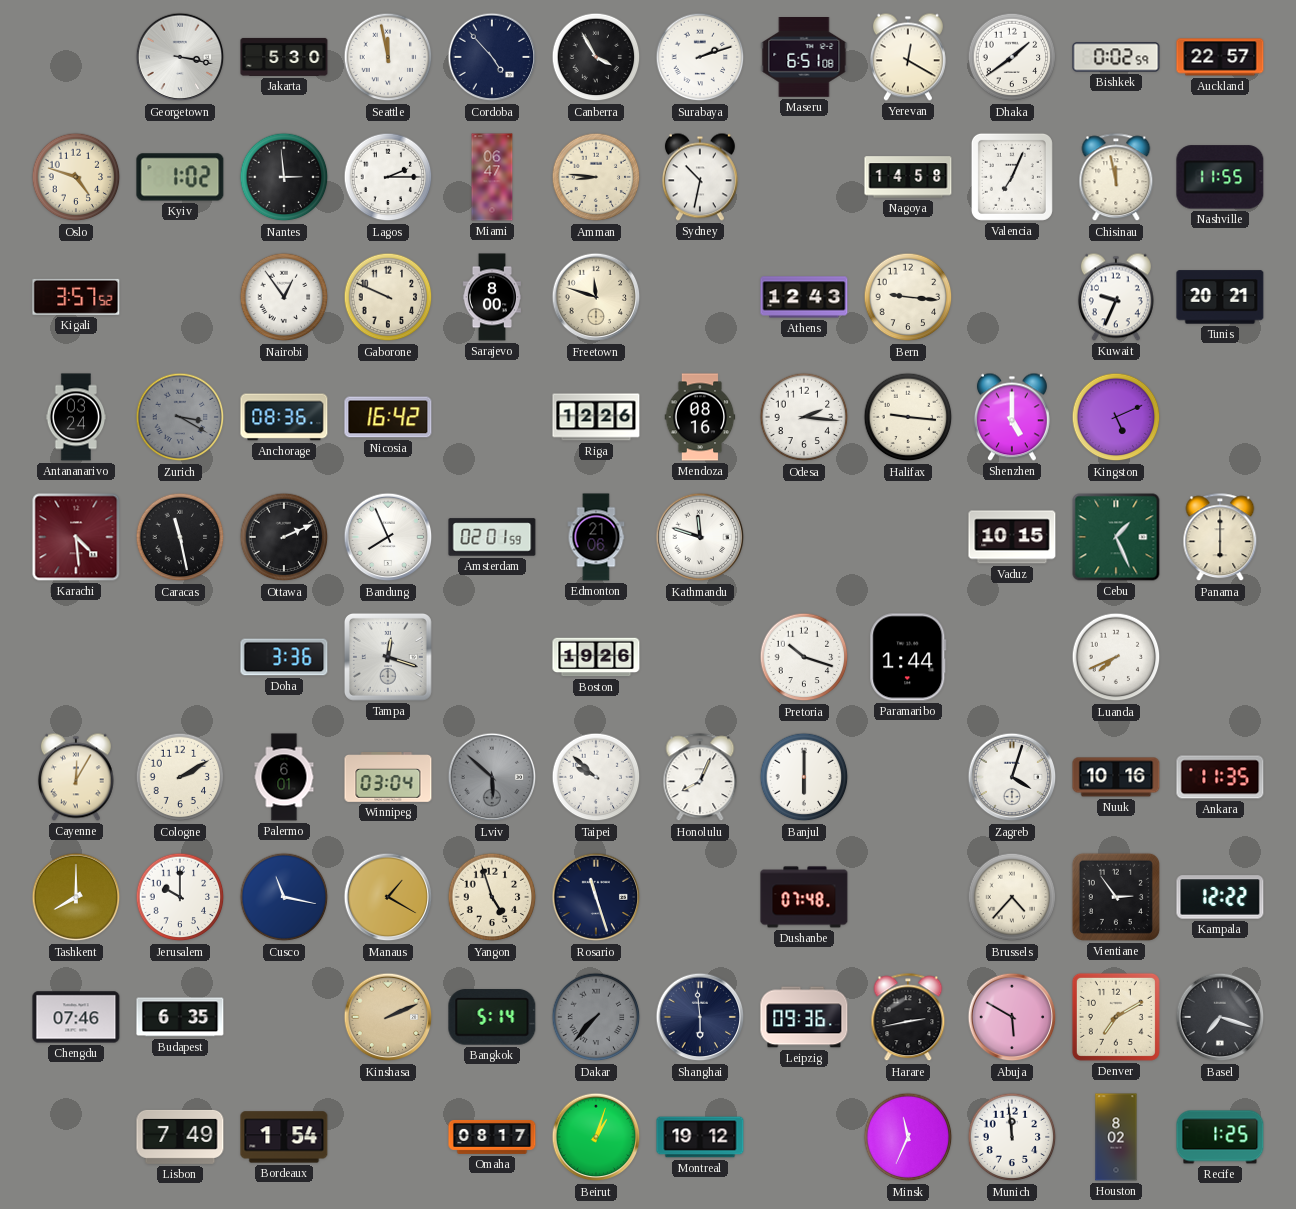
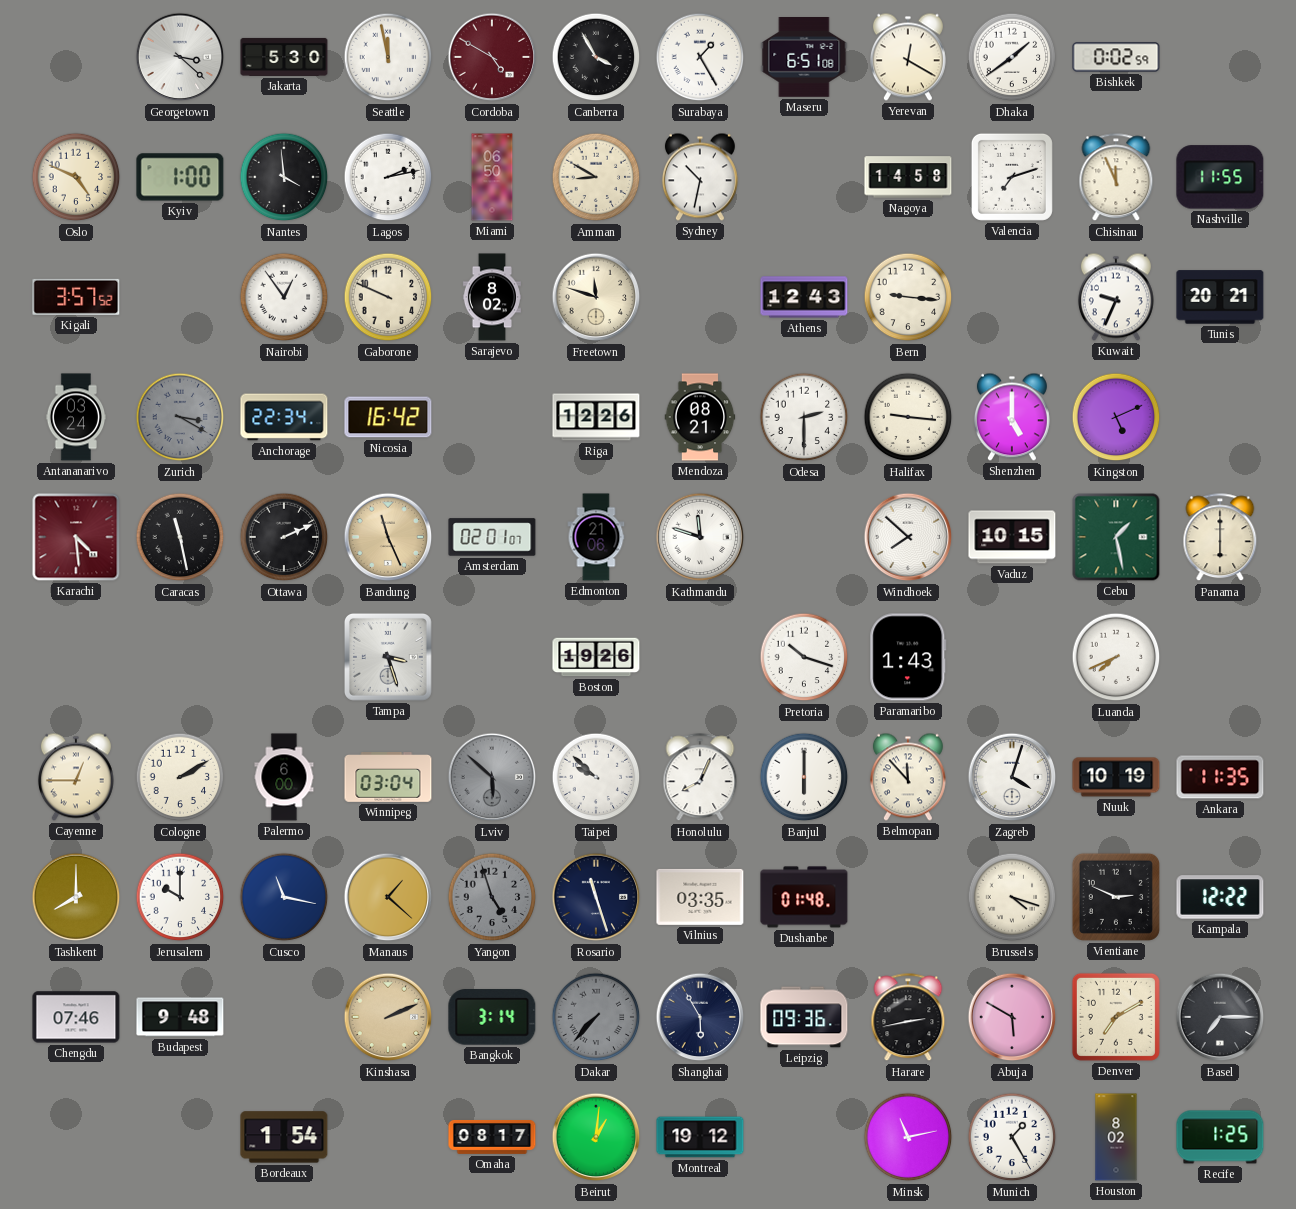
Georgetown: 3:17 -> 3:22
Cordoba: 4:53 -> 4:50
Cordoba dial: navy -> burgundy
Surabaya: 2:12 -> 1:25
Auckland: 22:57 -> none
Oslo: 4:48 -> 4:49
Kyiv: 1:02 -> 1:00
Nantes: 2:59 -> 3:59
Lagos: 2:15 -> 2:13
Miami: 06:47 -> 06:50
Amman: 8:46 -> 8:50
Valencia: 7:04 -> 7:12
Chisinau: 11:58 -> 11:56
Sarajevo: 8:00 -> 8:02
Anchorage: 08:36 -> 22:34
Mendoza: 08:16 -> 08:21
Odesa: 2:16 -> 2:30
Bandung: 7:56 -> 11:26
Bandung dial: white -> champagne
Amsterdam: 02:01:59 -> 02:01:07
Windhoek: none -> 7:52
Cebu: 1:26 -> 1:28
Doha: 3:36 -> none
Tampa: 12:18 -> 3:27
Paramaribo: 1:44 -> 1:43
Cayenne: 12:05 -> 12:45
Palermo: 6:01 -> 6:00
Belmopan: none -> 11:53
Nuuk: 10:16 -> 10:19
Manaus: 1:20 -> 1:22
Yangon dial: cream -> grey
Vilnius: none -> 03:35
Dushanbe: 07:48 -> 01:48
Brussels: 4:37 -> 4:18
Vientiane: 2:54 -> 2:49
Budapest: 6:35 -> 9:48
Bangkok: 5:14 -> 3:14
Shanghai: 5:59 -> 5:55
Basel: 7:18 -> 7:15
Lisbon: 7:49 -> none
Beirut: 1:03 -> 1:01
Minsk: 11:34 -> 11:13
Munich: 11:59 -> 1:25
